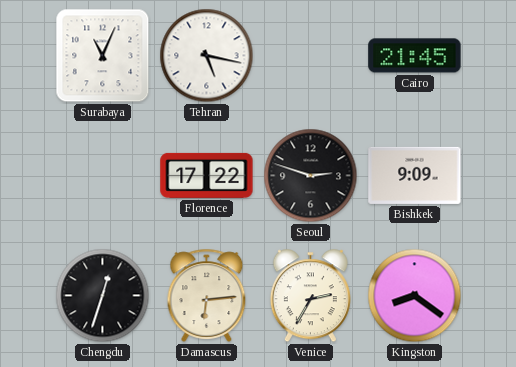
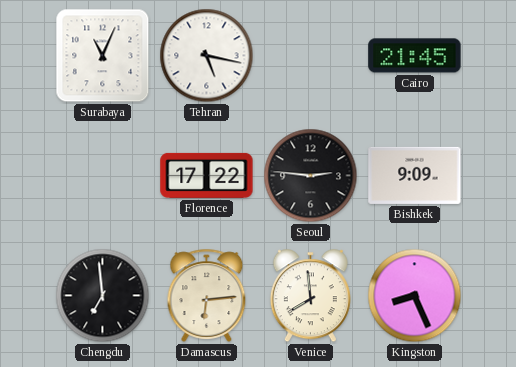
Seoul: 2:48 -> 2:46
Chengdu: 12:33 -> 6:59
Venice: 2:35 -> 7:59
Kingston: 8:21 -> 8:26
